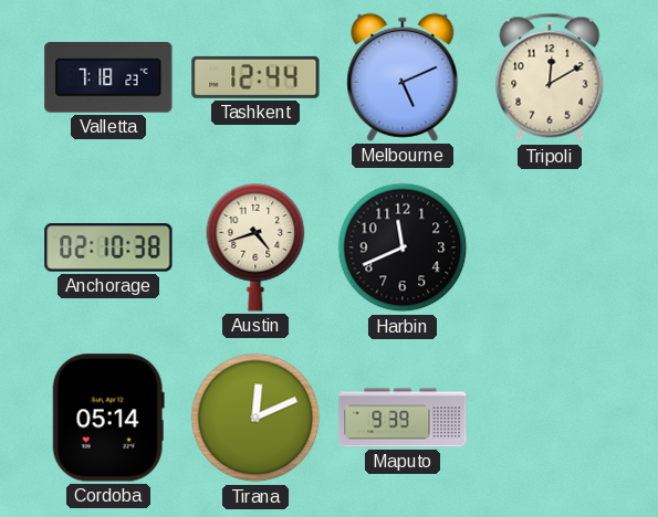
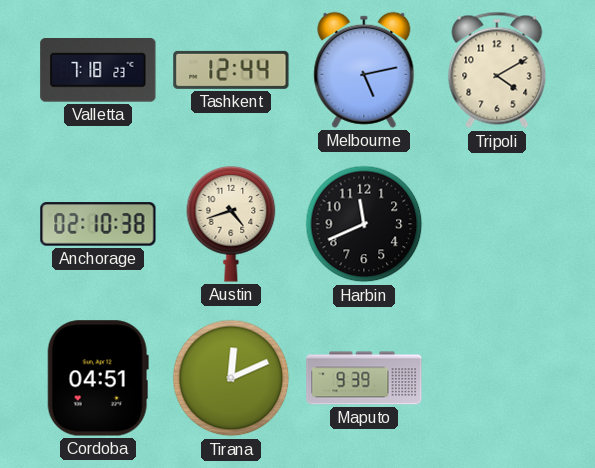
Melbourne: 5:11 -> 5:13
Tripoli: 12:10 -> 4:10
Cordoba: 05:14 -> 04:51
